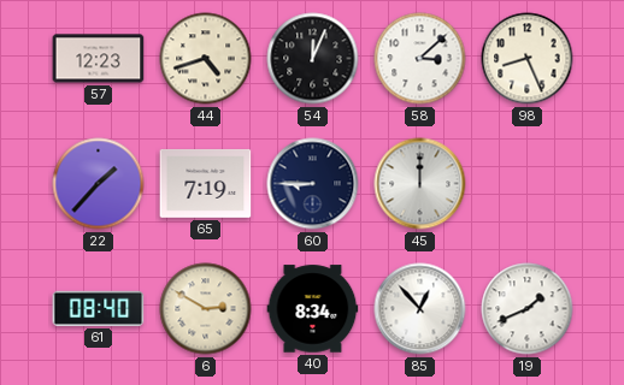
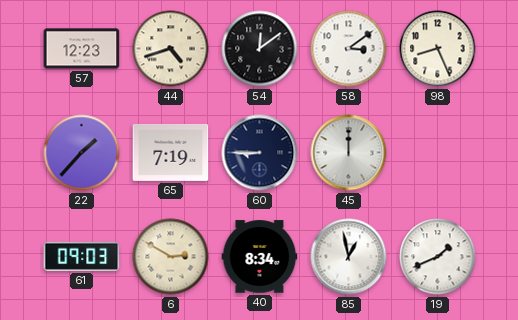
54: 12:04 -> 12:09
58: 3:08 -> 3:09
61: 08:40 -> 09:03
85: 12:53 -> 12:58
